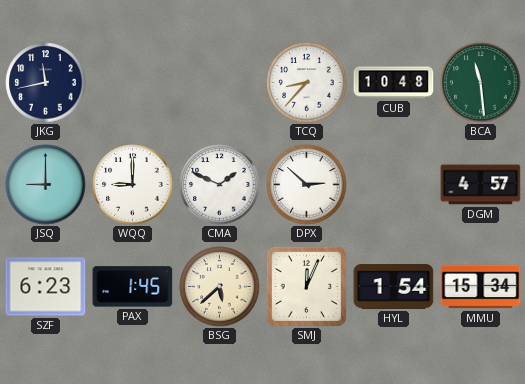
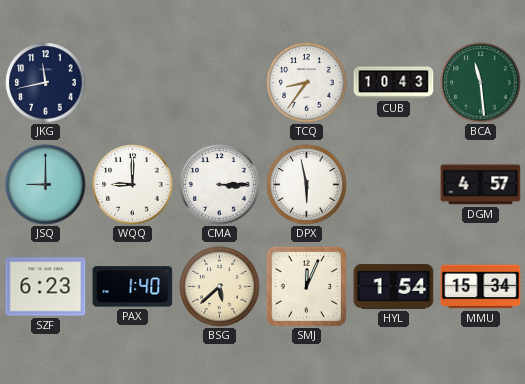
TCQ: 8:37 -> 8:36
CUB: 10:48 -> 10:43
CMA: 1:49 -> 3:15
DPX: 2:52 -> 5:58
PAX: 1:45 -> 1:40
